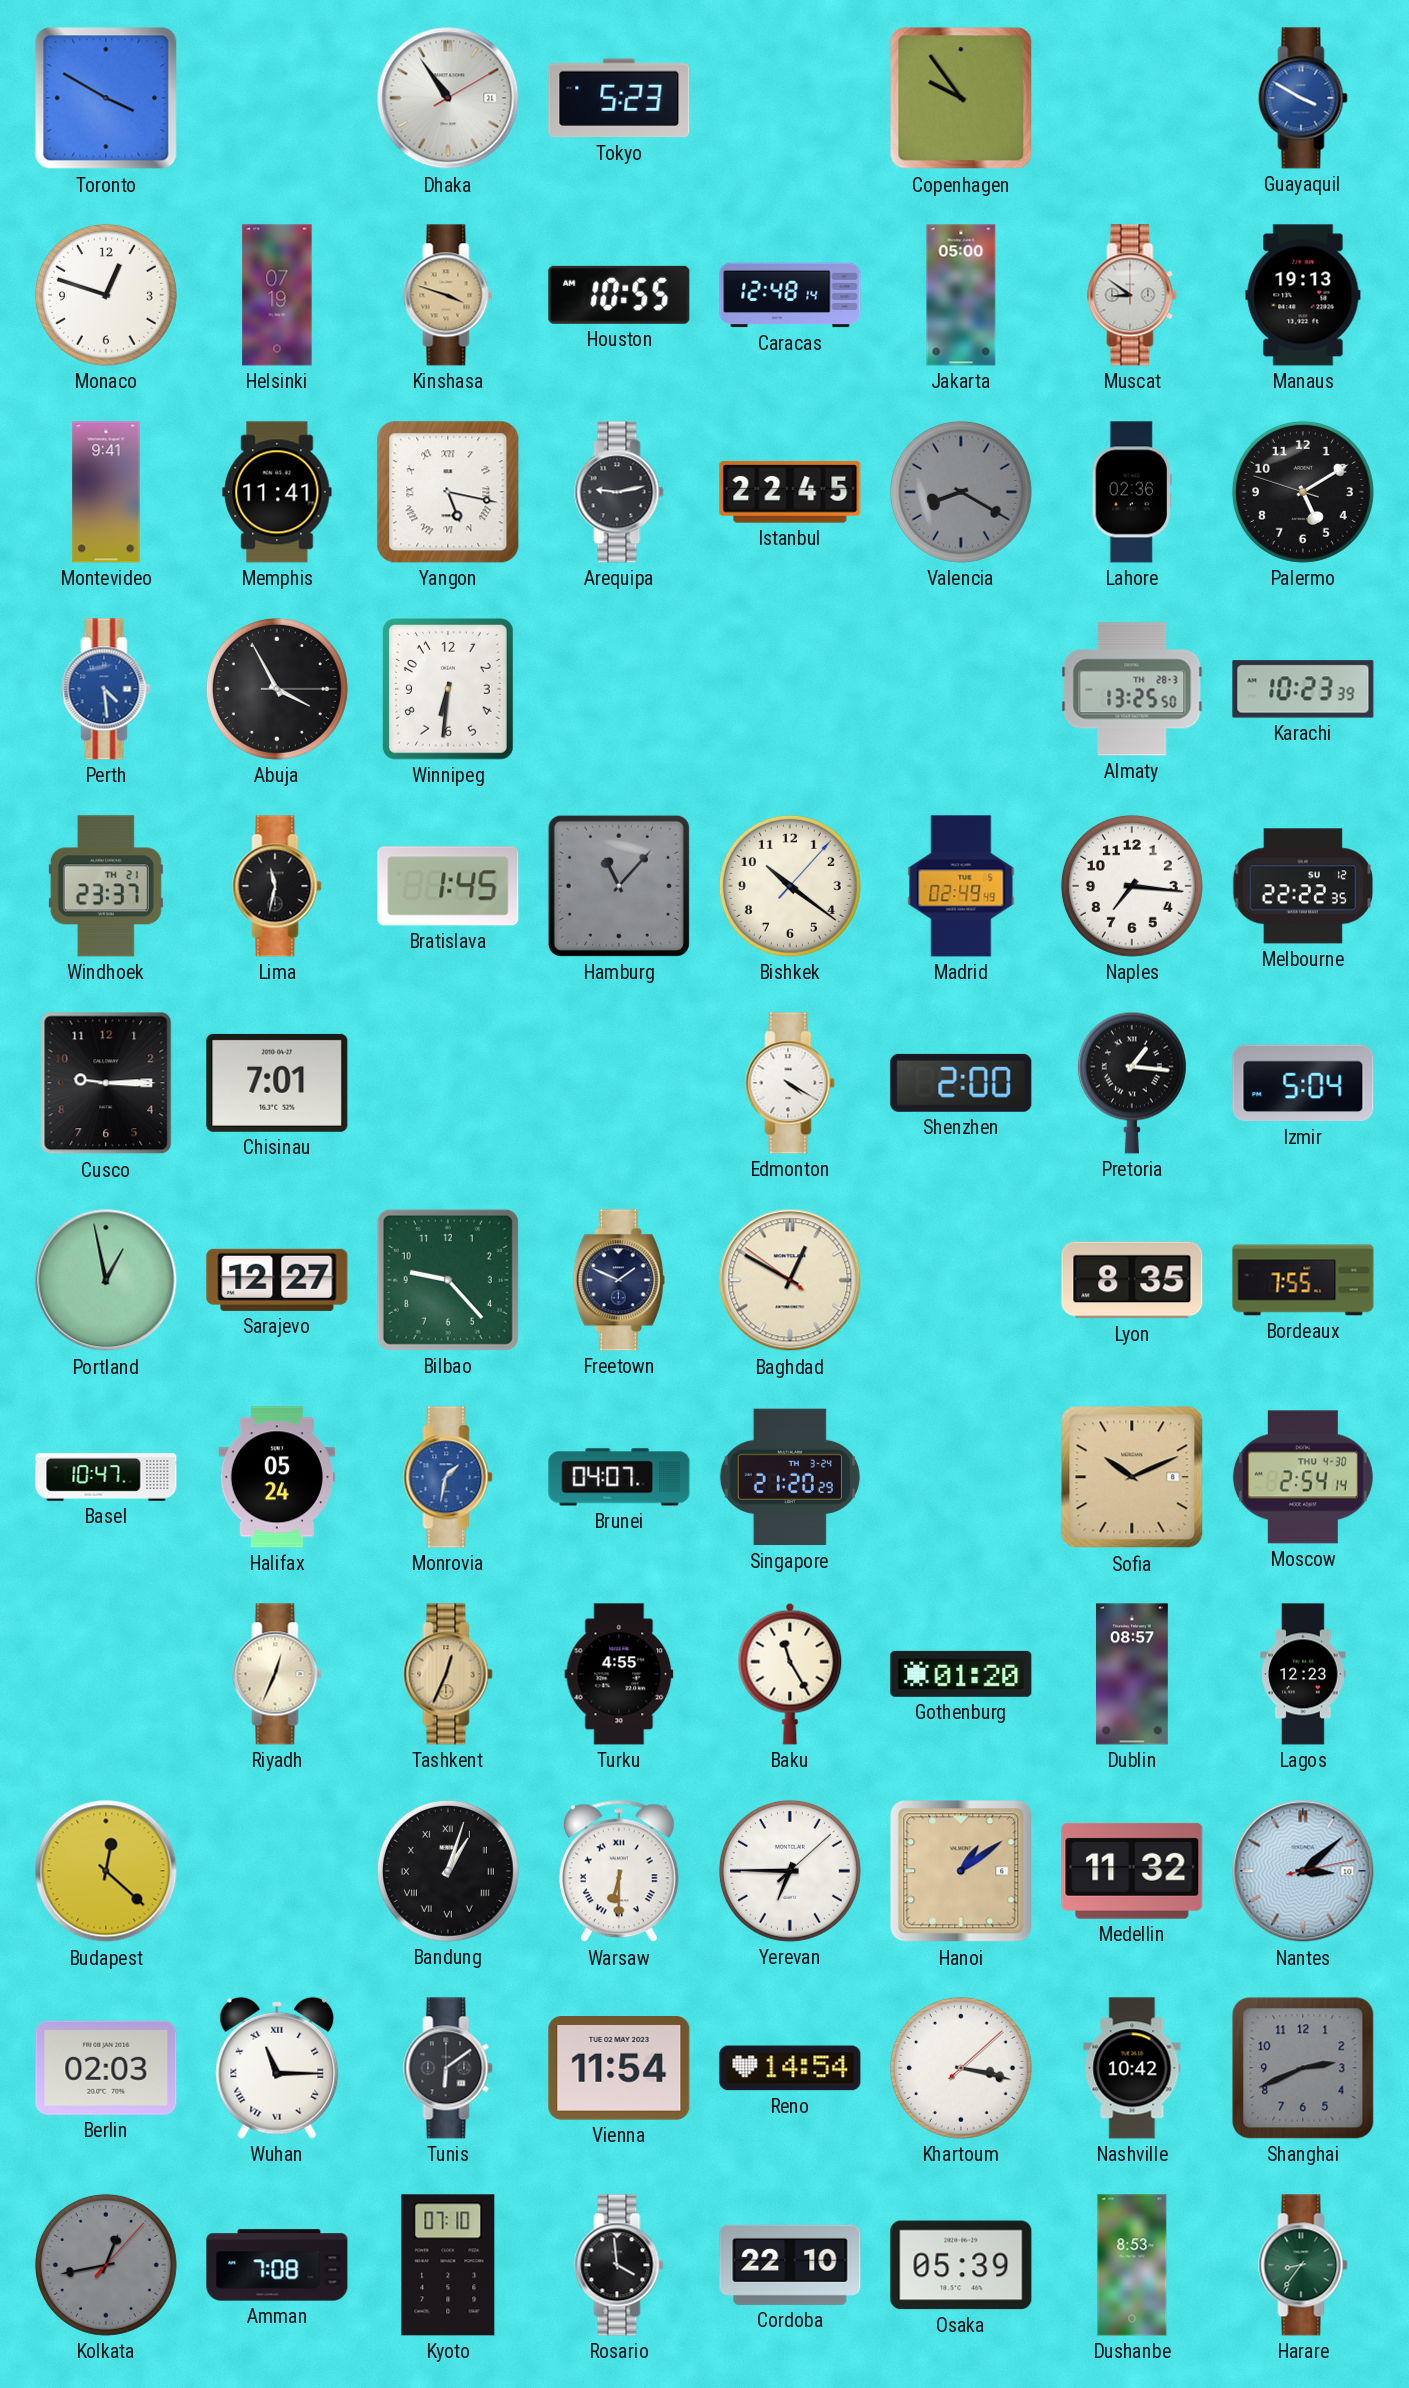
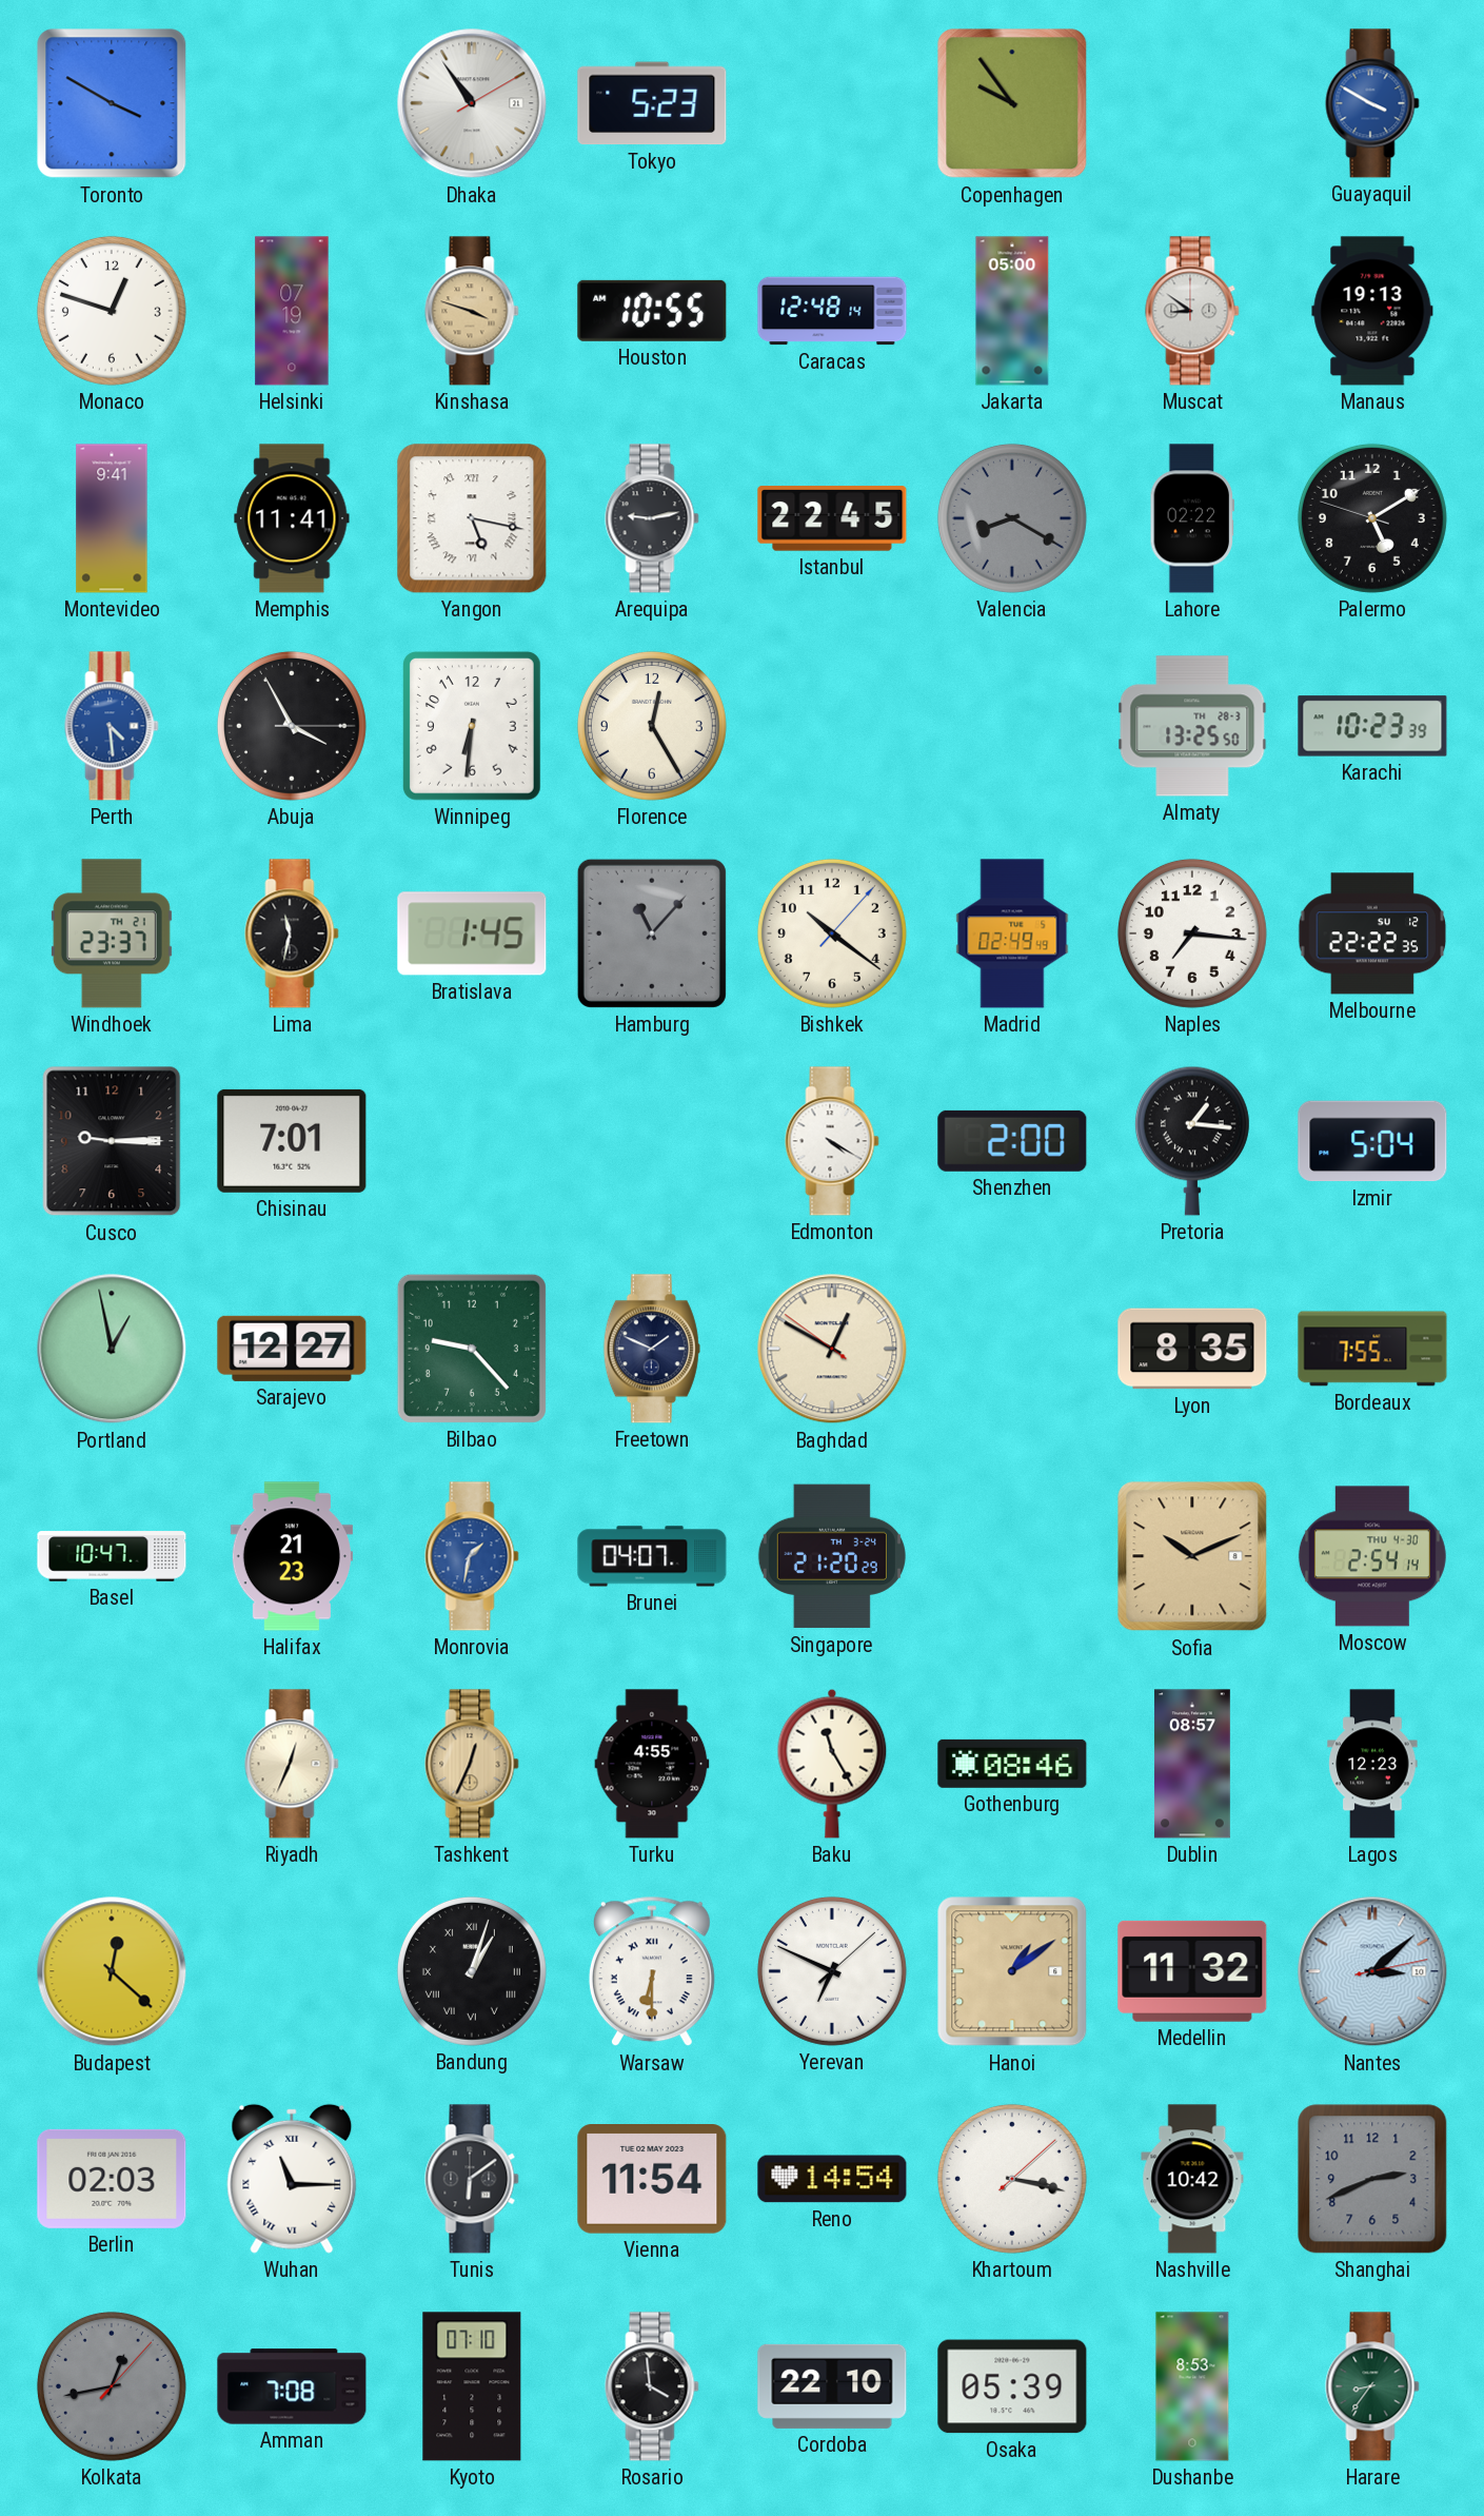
Lahore: 02:36 -> 02:22
Florence: none -> 12:25
Halifax: 05:24 -> 21:23
Gothenburg: 01:20 -> 08:46
Yerevan: 6:45 -> 6:49
